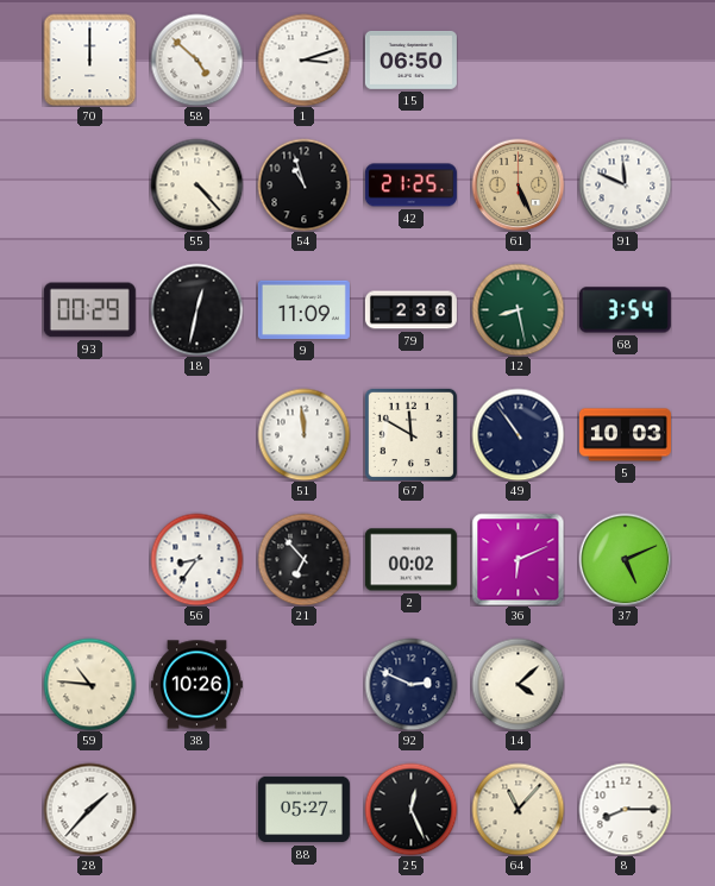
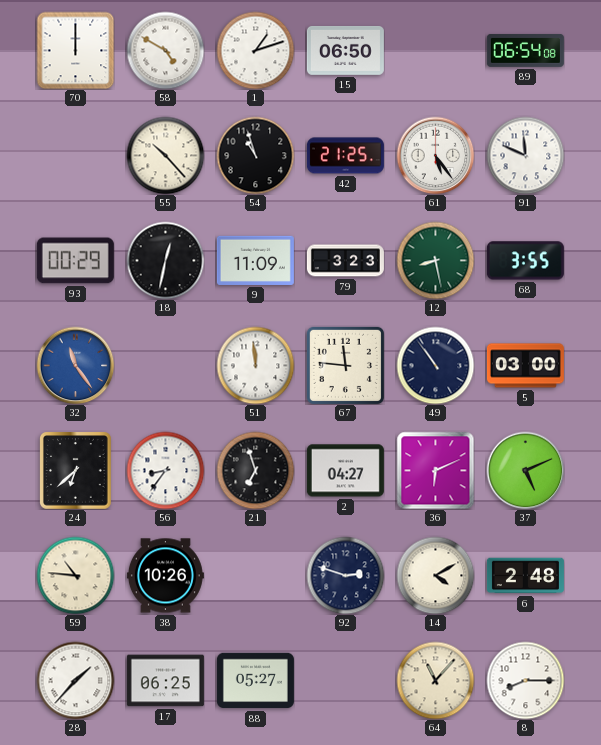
58: 4:52 -> 4:50
1: 3:12 -> 1:12
89: none -> 06:54
55: 4:23 -> 10:23
61: 5:26 -> 5:24
61 dial: champagne -> white
79: 2:36 -> 3:23
68: 3:54 -> 3:55
32: none -> 11:24
67: 11:50 -> 11:46
5: 10:03 -> 03:00
24: none -> 6:38
21: 6:53 -> 6:57
2: 00:02 -> 04:27
92: 2:49 -> 2:48
14: 4:08 -> 4:10
6: none -> 2:48
17: none -> 06:25
25: 12:26 -> none
